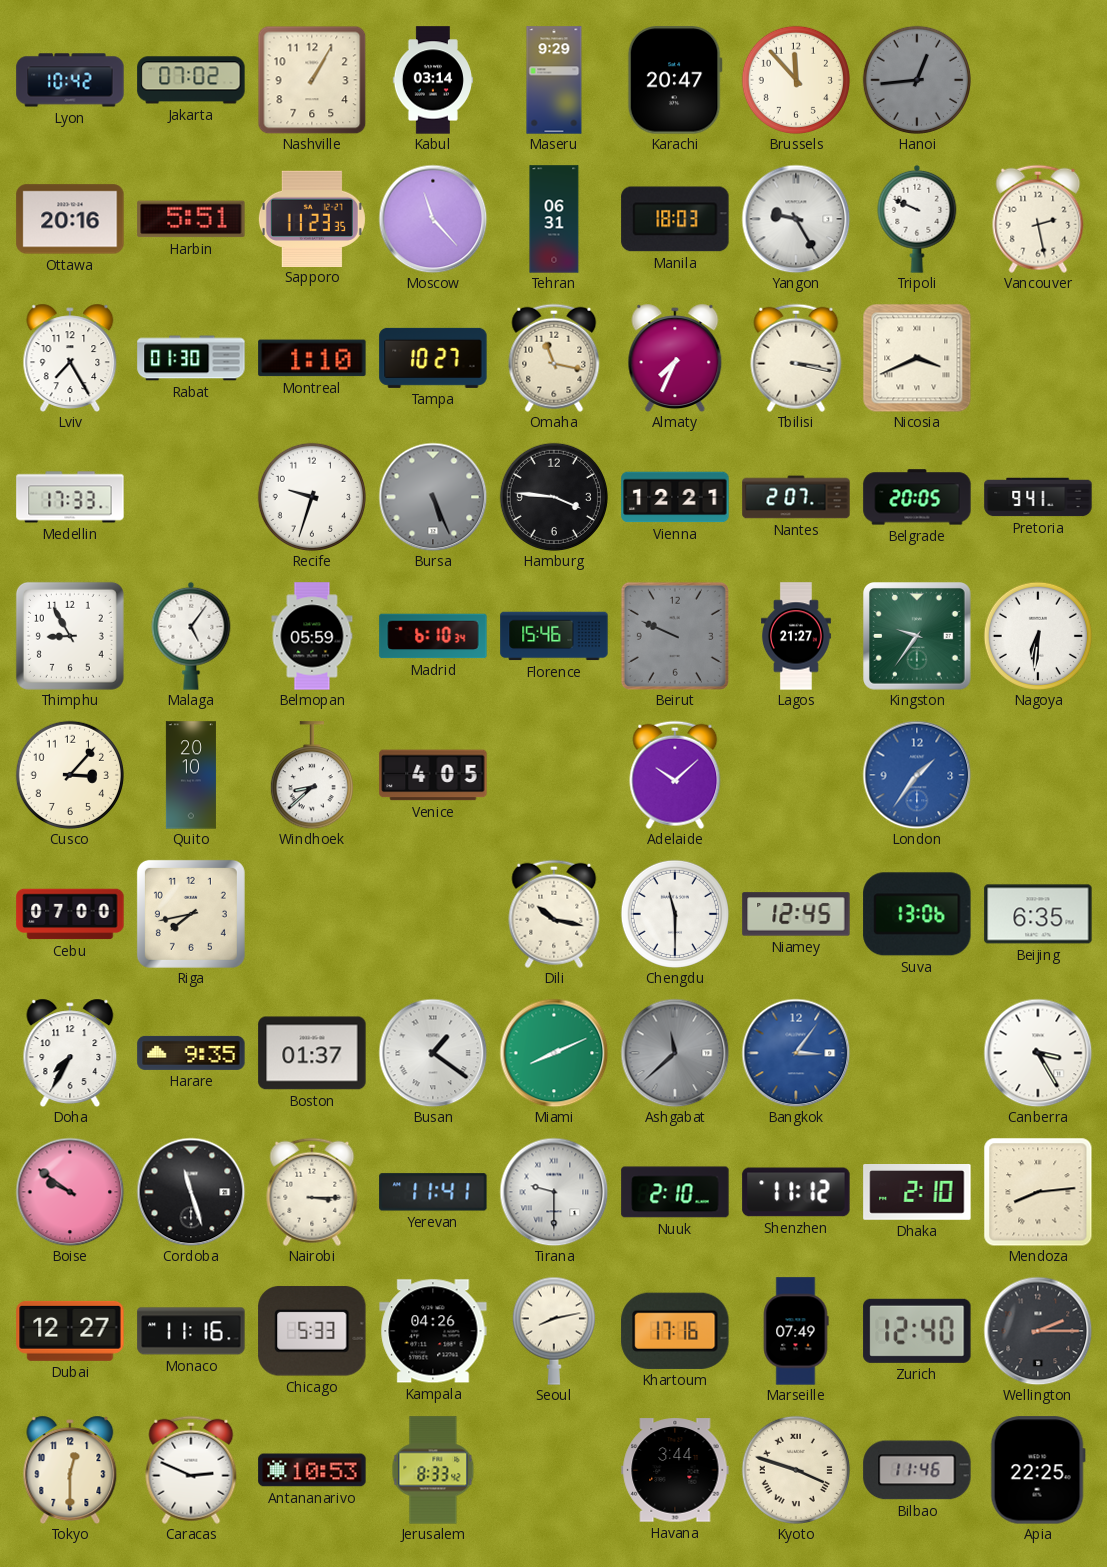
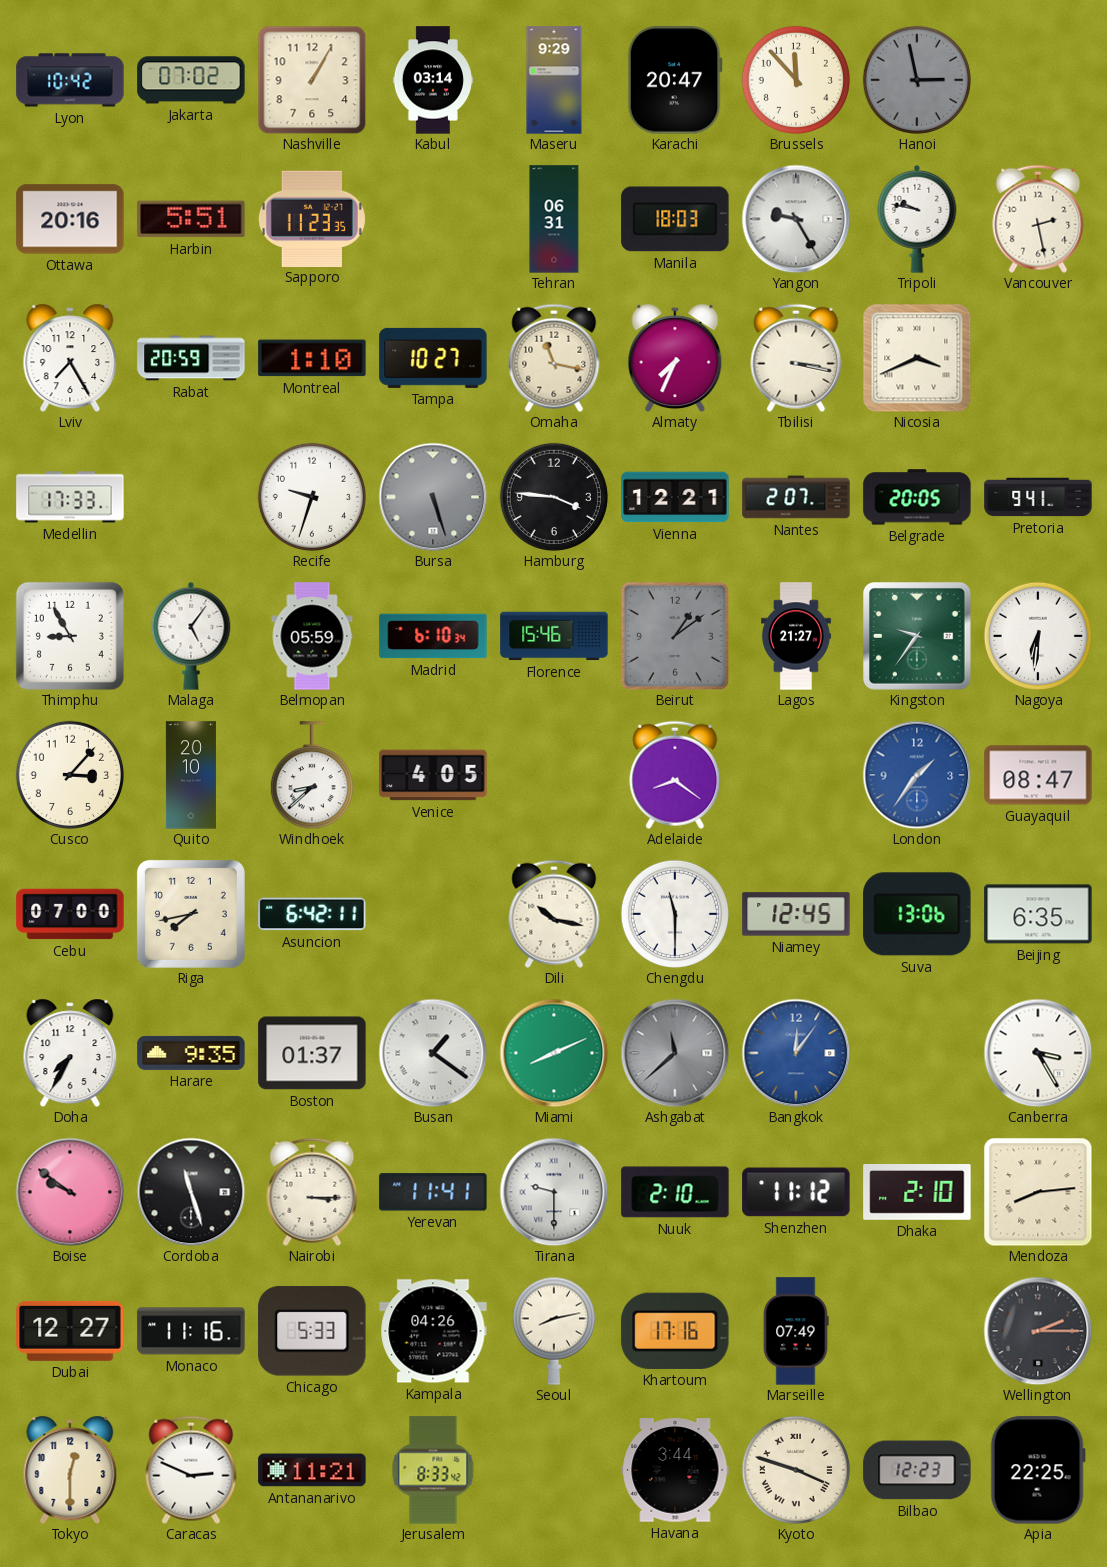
Hanoi: 12:44 -> 2:58
Moscow: 11:23 -> none
Tripoli: 9:49 -> 9:47
Rabat: 01:30 -> 20:59
Bursa: 5:26 -> 5:27
Beirut: 9:49 -> 1:09
Adelaide: 10:08 -> 8:21
Guayaquil: none -> 08:47
Asuncion: none -> 6:42
Bangkok: 3:06 -> 12:06
Zurich: 12:40 -> none
Antananarivo: 10:53 -> 11:21
Bilbao: 11:46 -> 12:23
